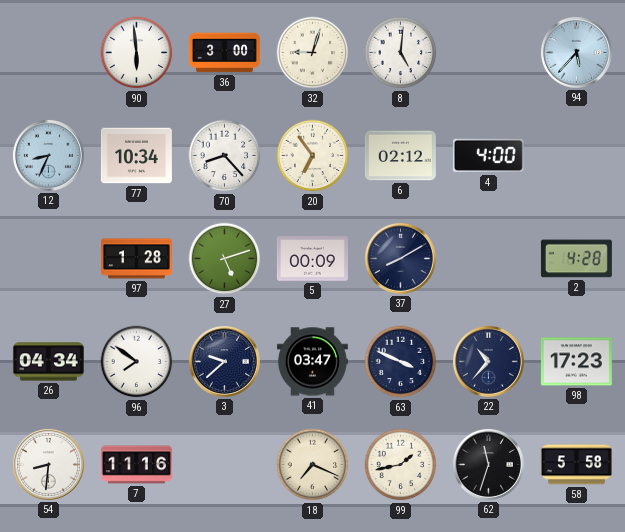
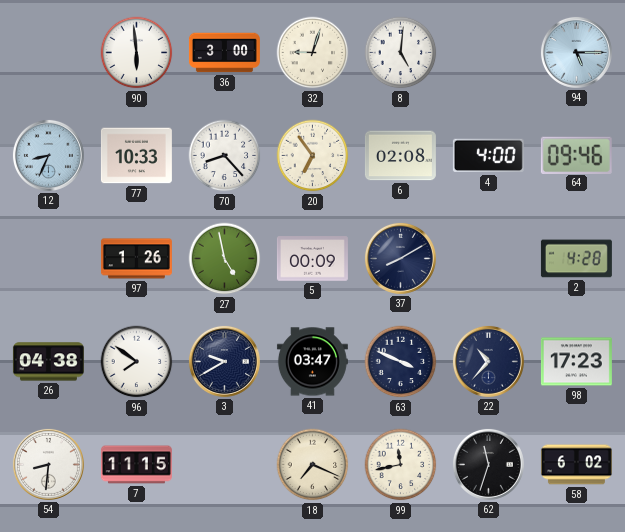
94: 5:37 -> 5:15
77: 10:34 -> 10:33
6: 02:12 -> 02:08
64: none -> 09:46
97: 1:28 -> 1:26
27: 5:12 -> 4:58
26: 04:34 -> 04:38
3: 9:38 -> 9:40
7: 11:16 -> 11:15
99: 1:43 -> 11:43
58: 5:58 -> 6:02
